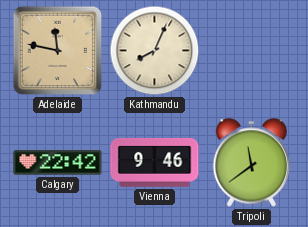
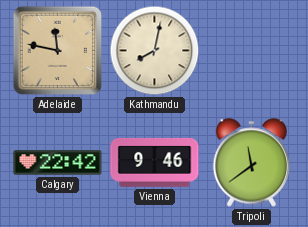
Kathmandu: 8:04 -> 8:02
